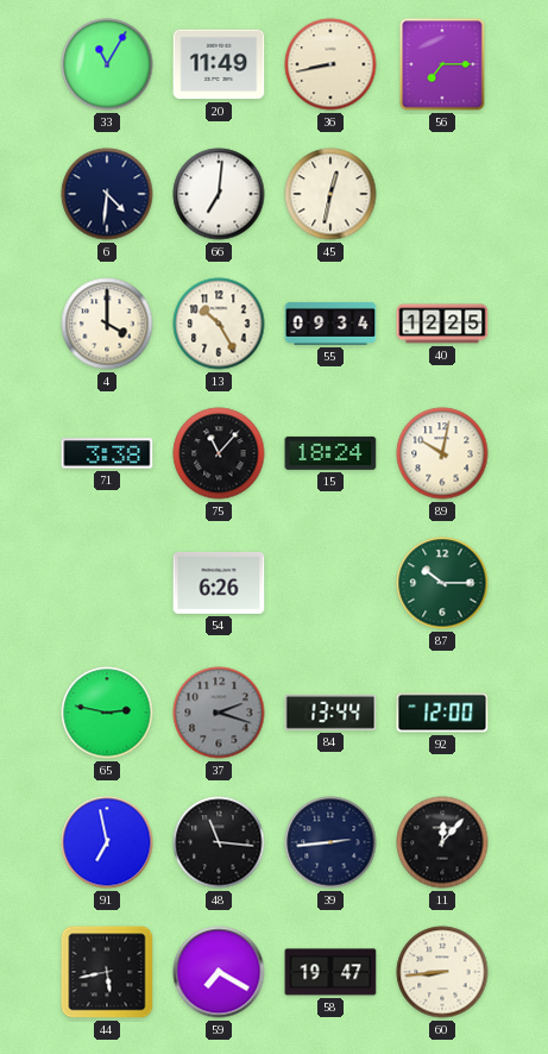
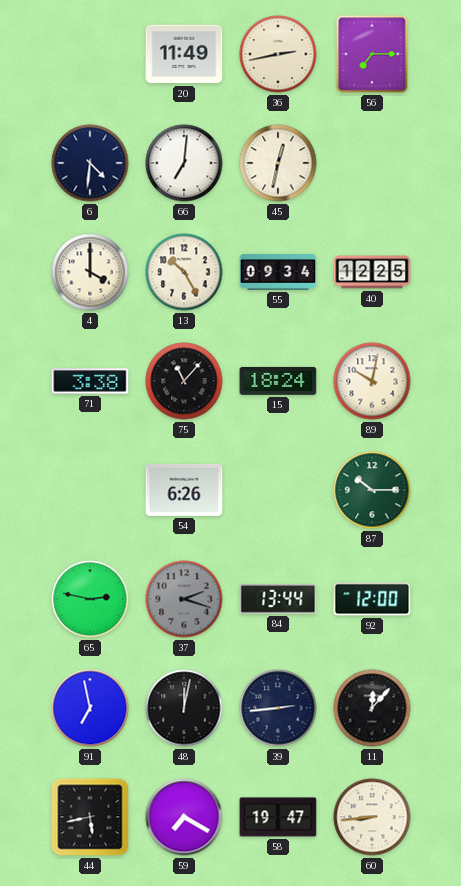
33: 11:05 -> none
36: 8:43 -> 2:43
48: 11:16 -> 12:02
